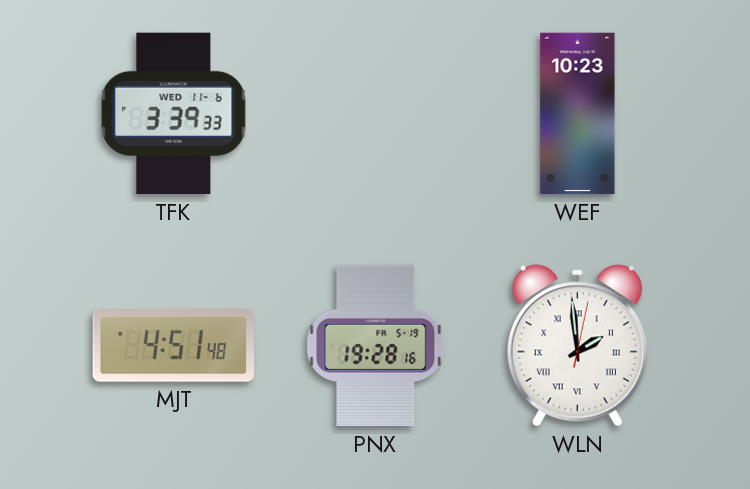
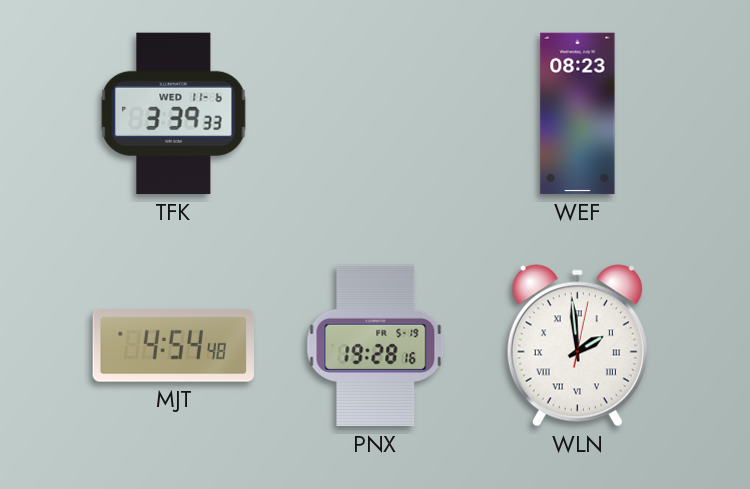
WEF: 10:23 -> 08:23
MJT: 4:51 -> 4:54
